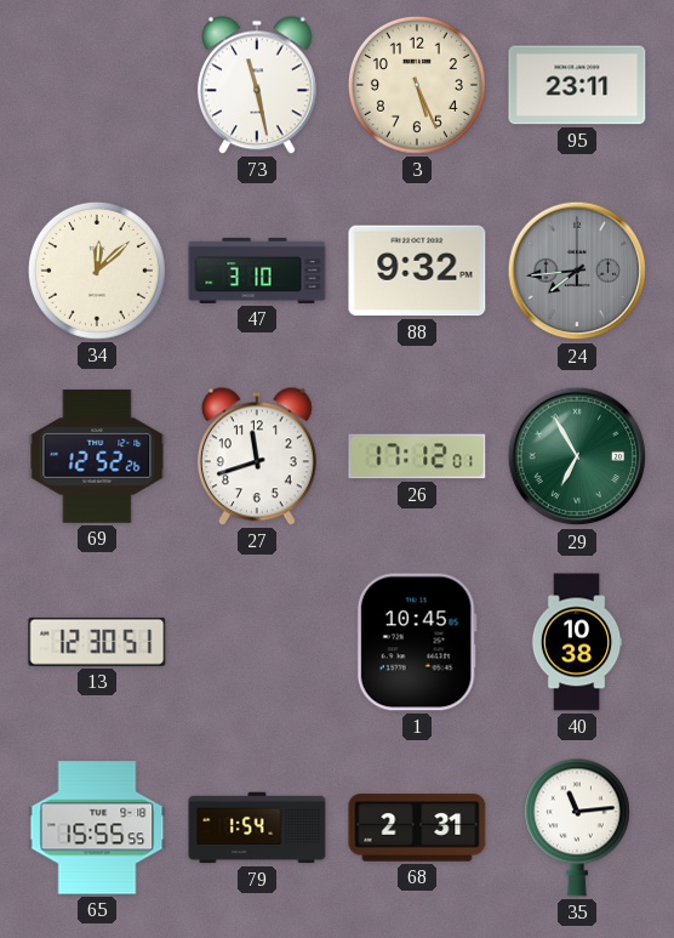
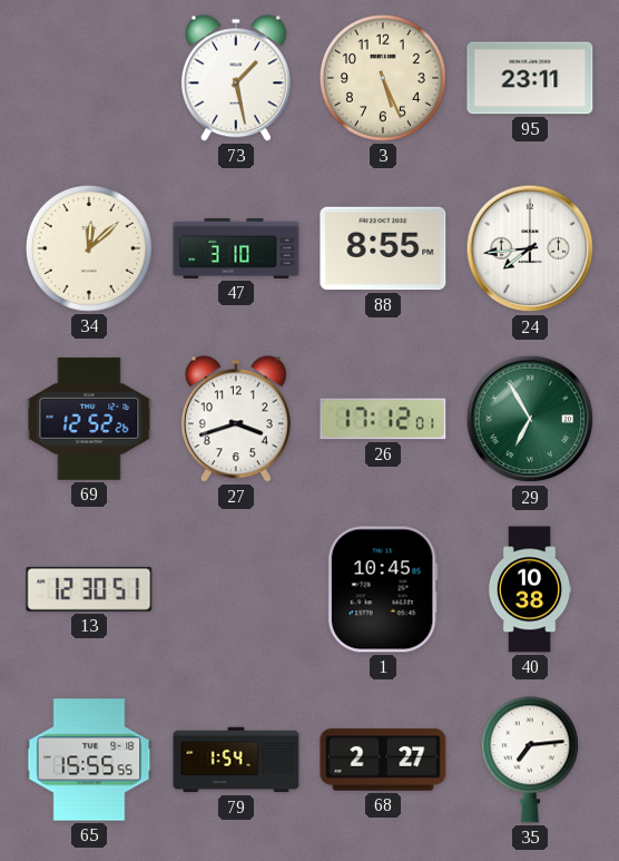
73: 11:28 -> 1:28
88: 9:32 -> 8:55
24 dial: grey -> white
27: 11:42 -> 3:42
68: 2:31 -> 2:27
35: 11:14 -> 7:14
